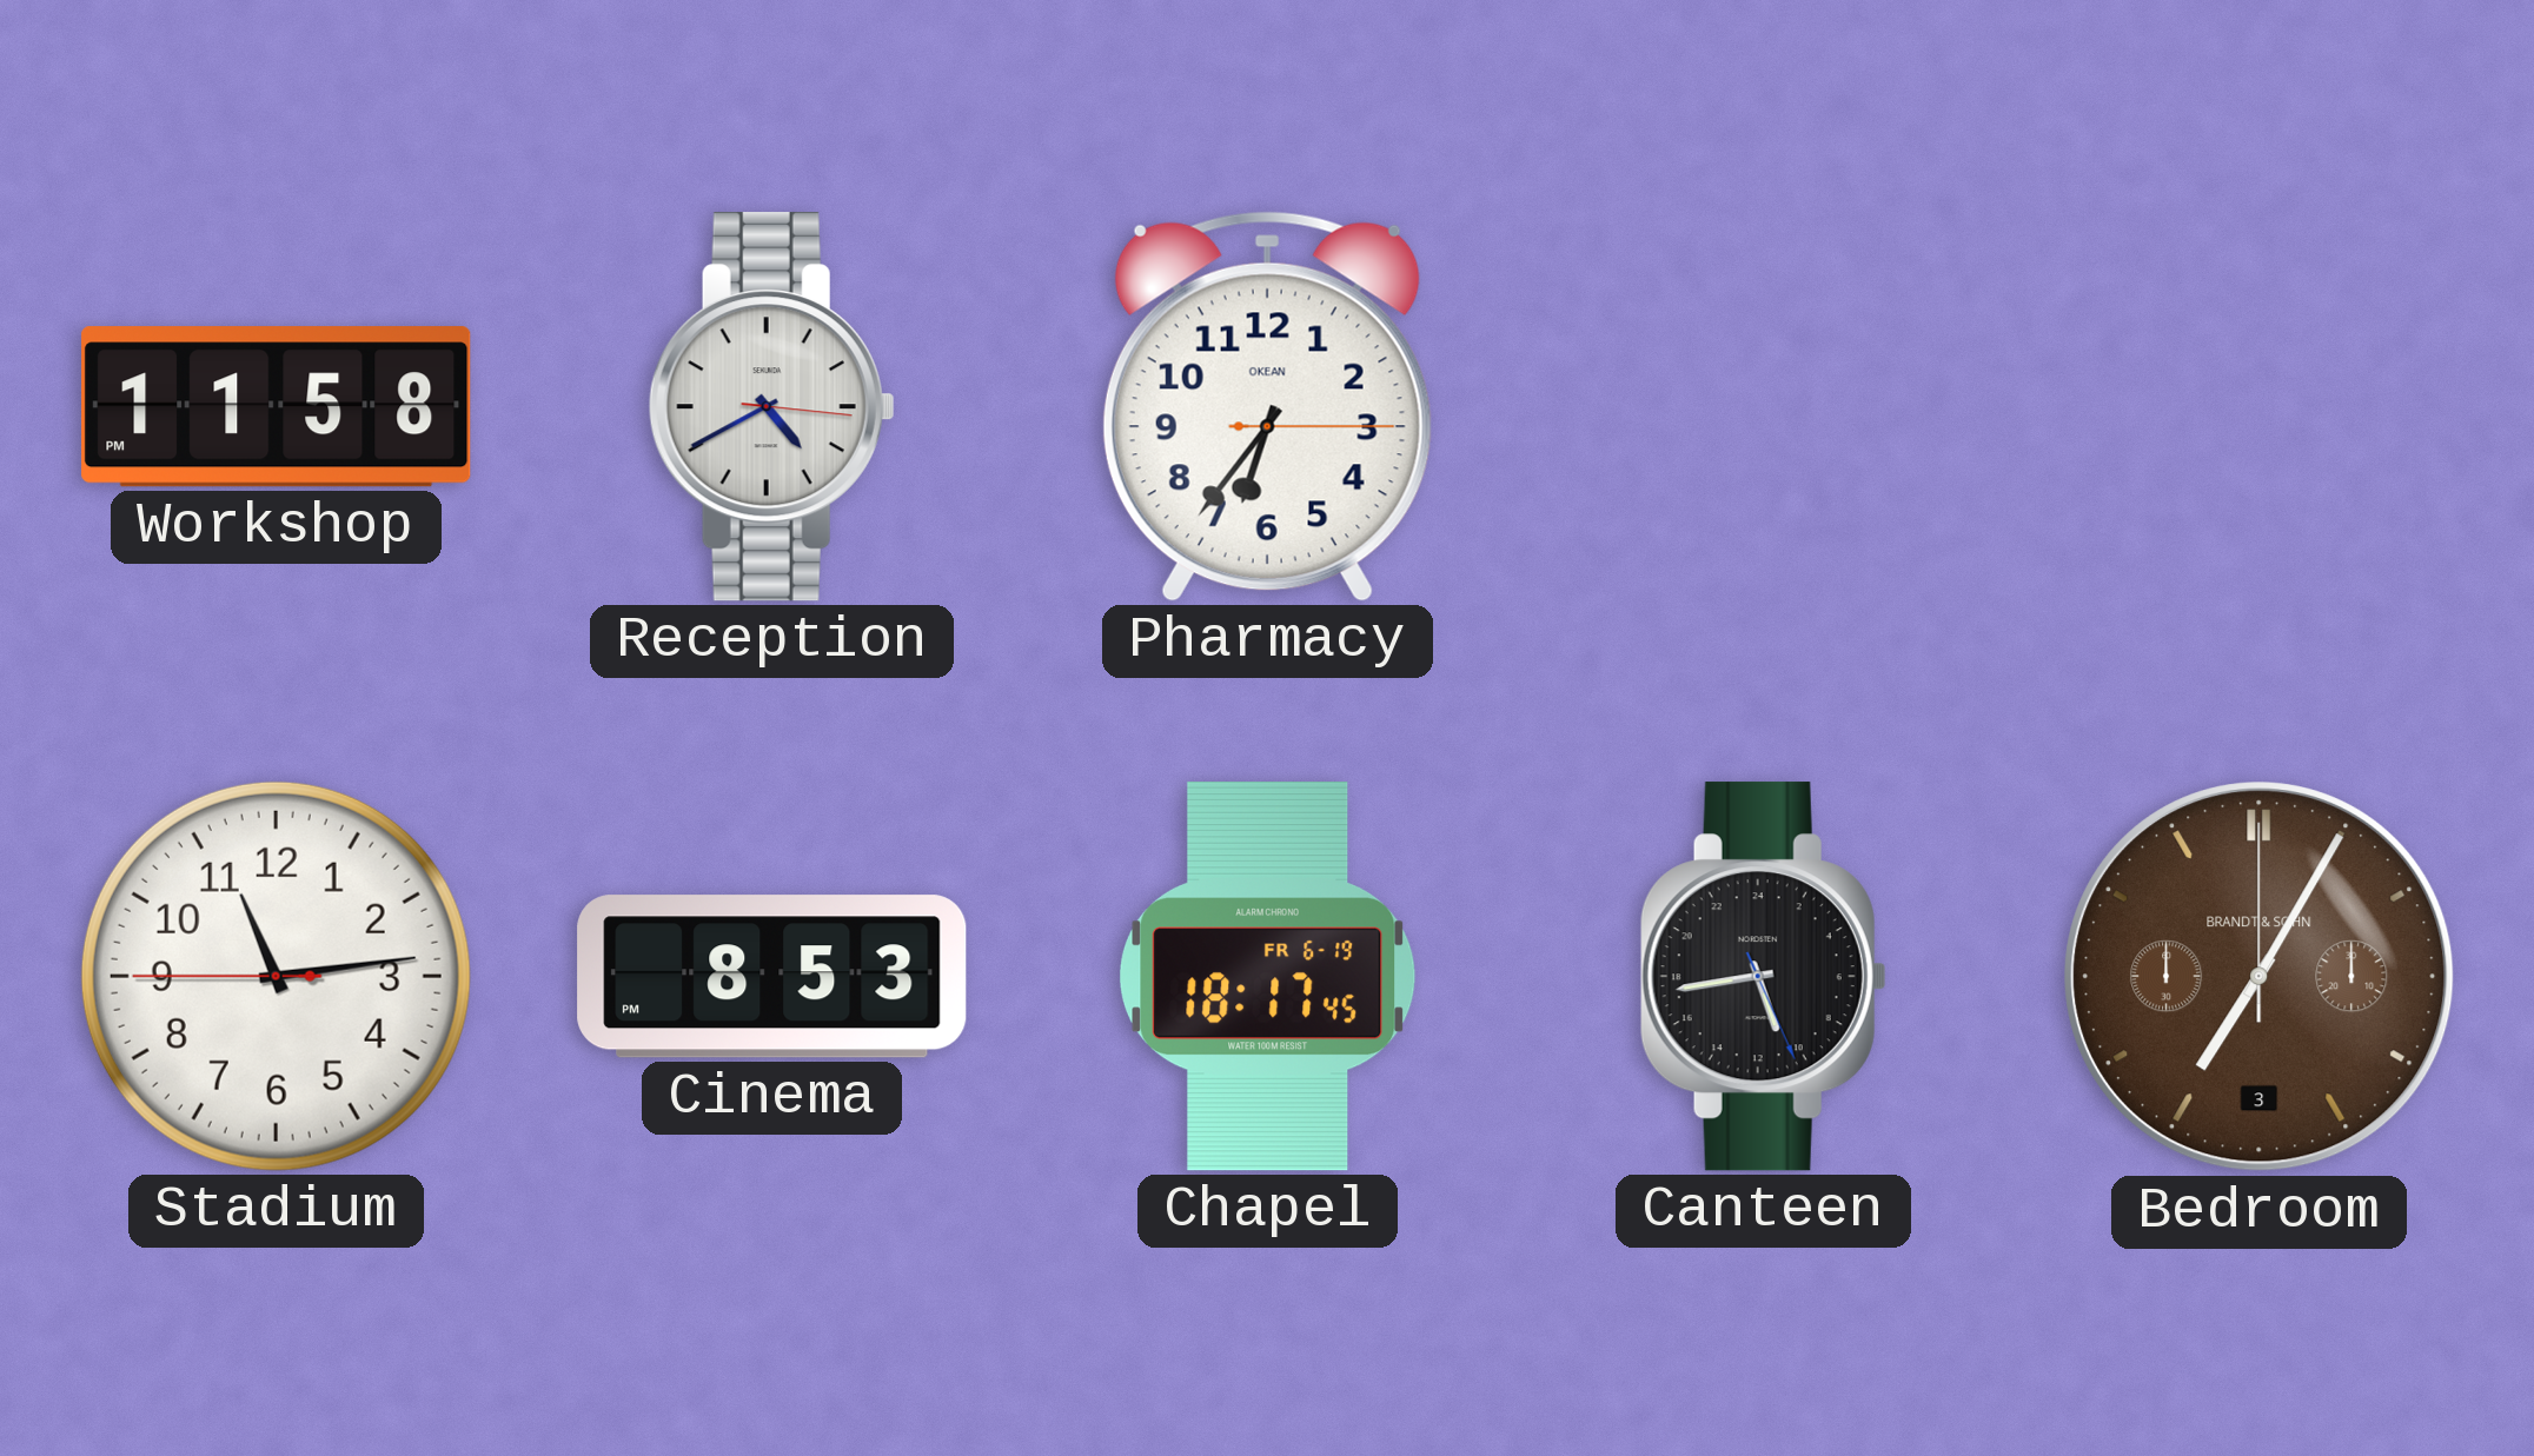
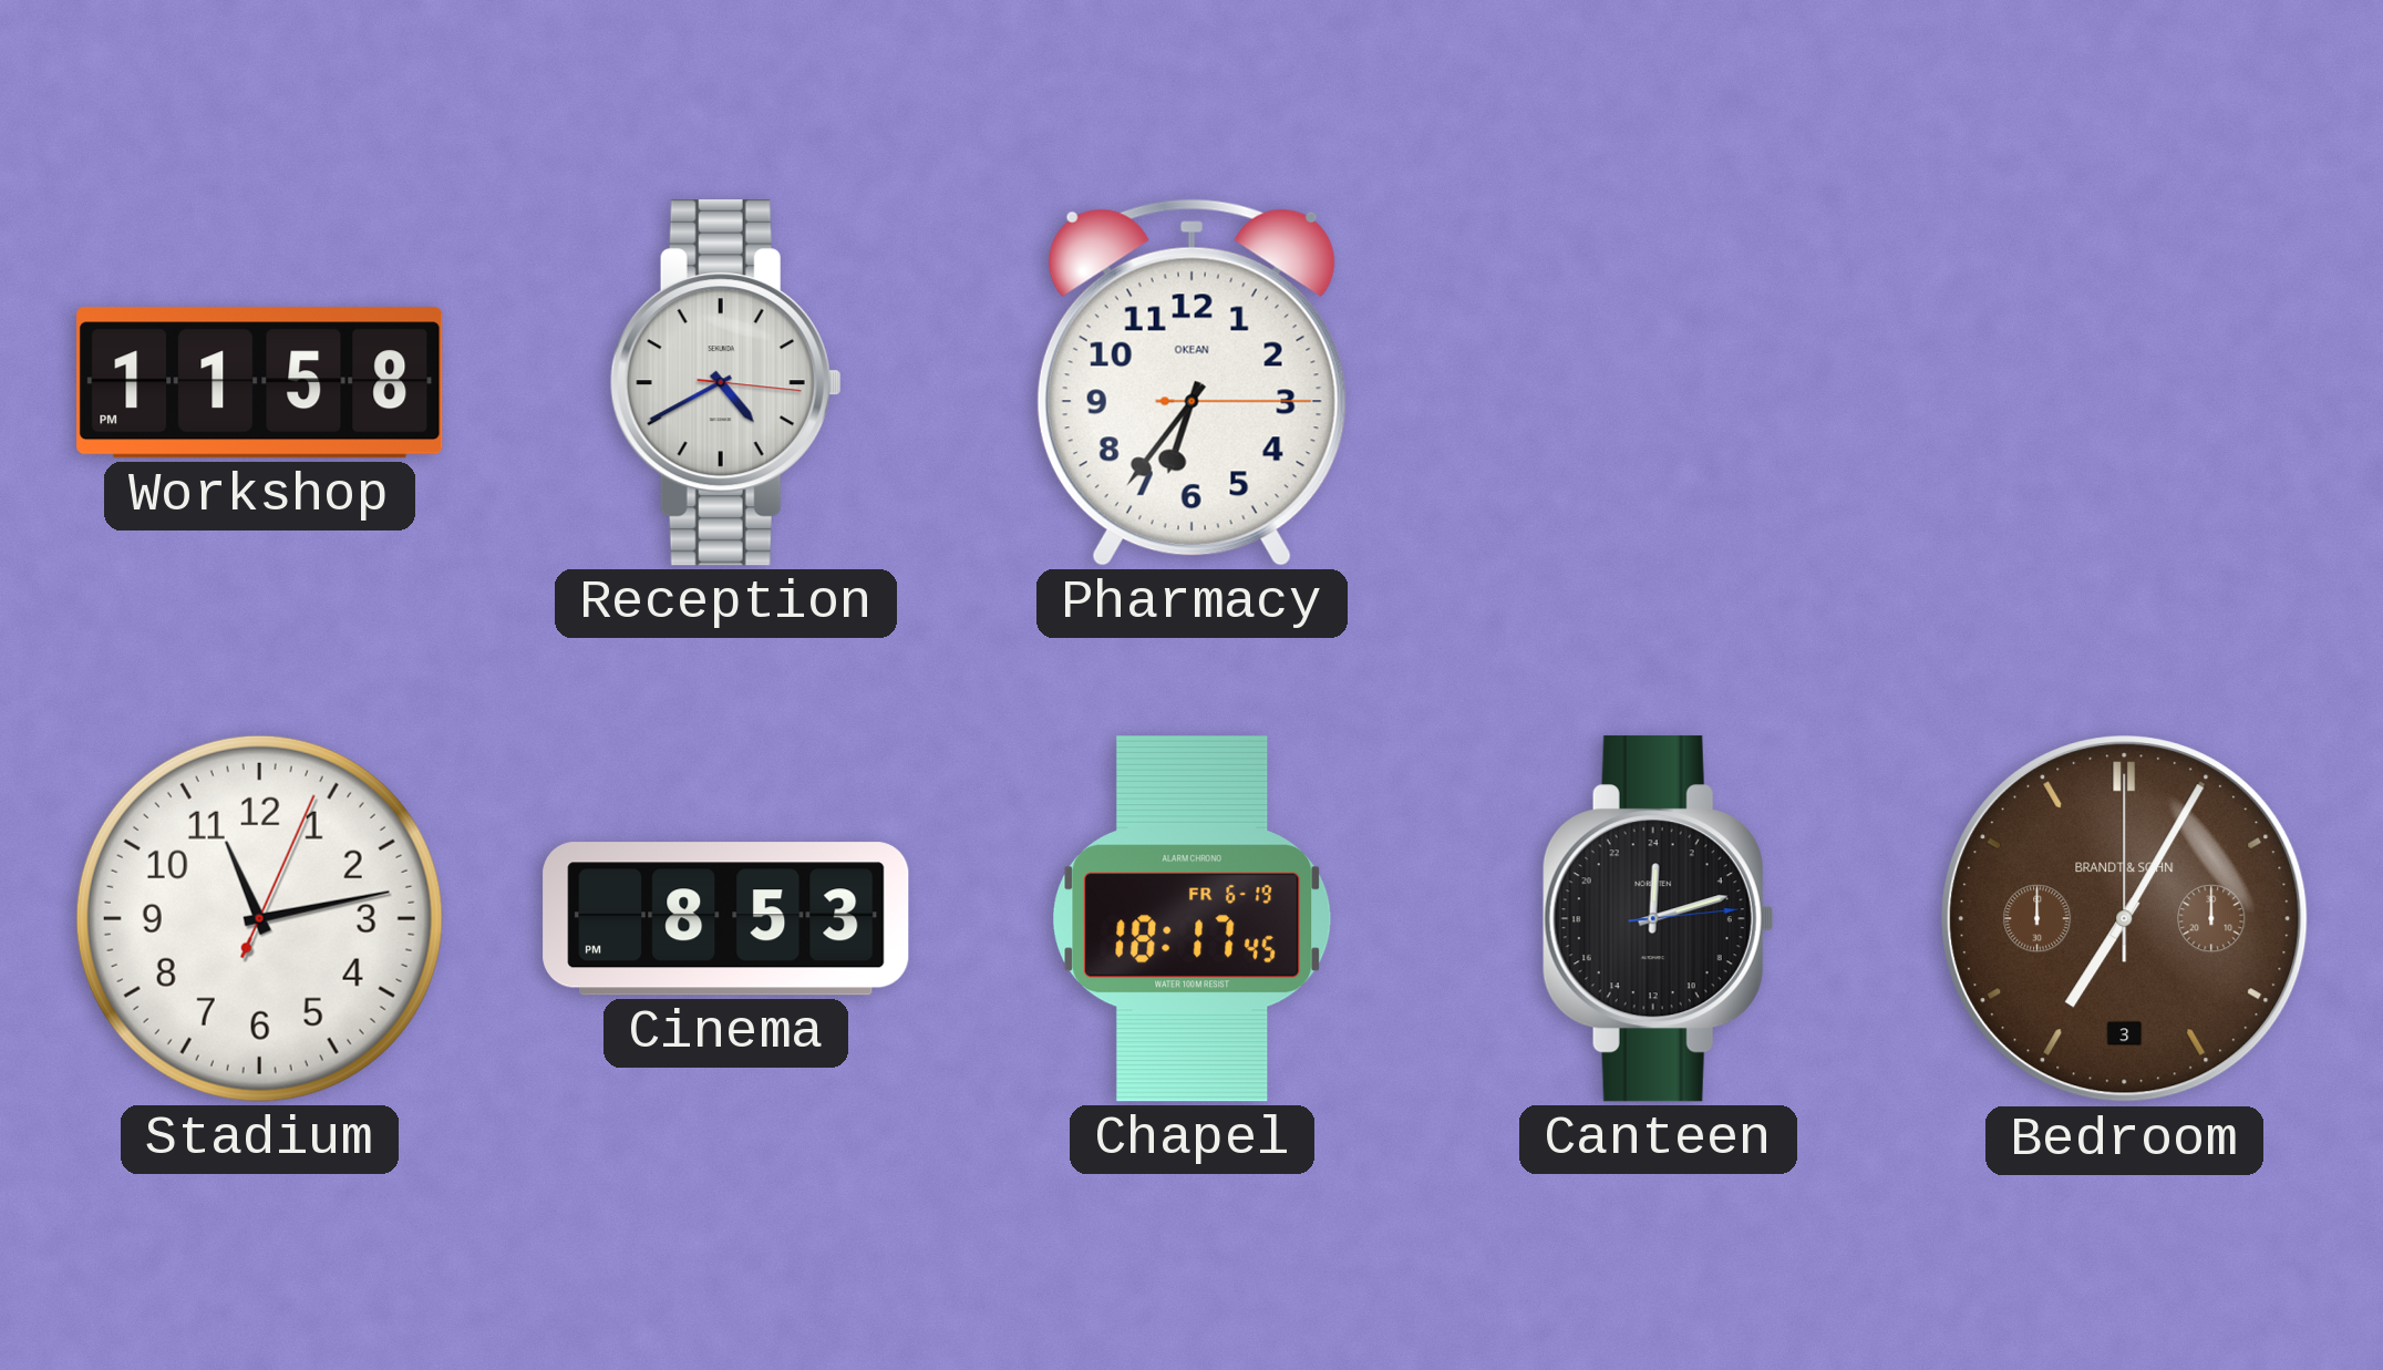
Stadium: 11:13:45 -> 11:13:04
Canteen: 10:43 -> 0:12
